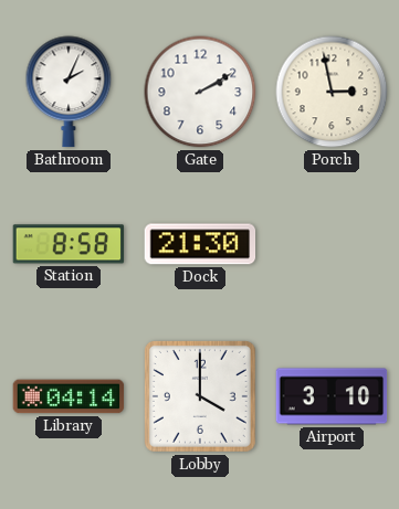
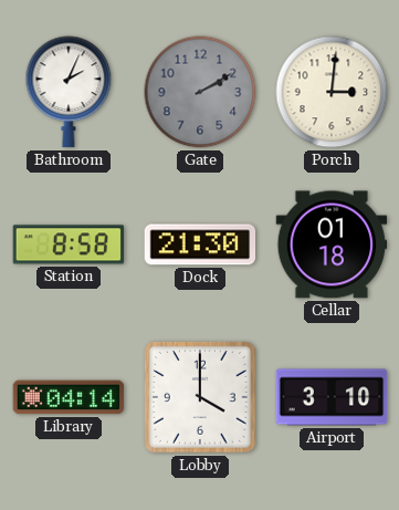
Gate dial: white -> grey
Porch: 2:58 -> 3:01
Cellar: none -> 01:18
